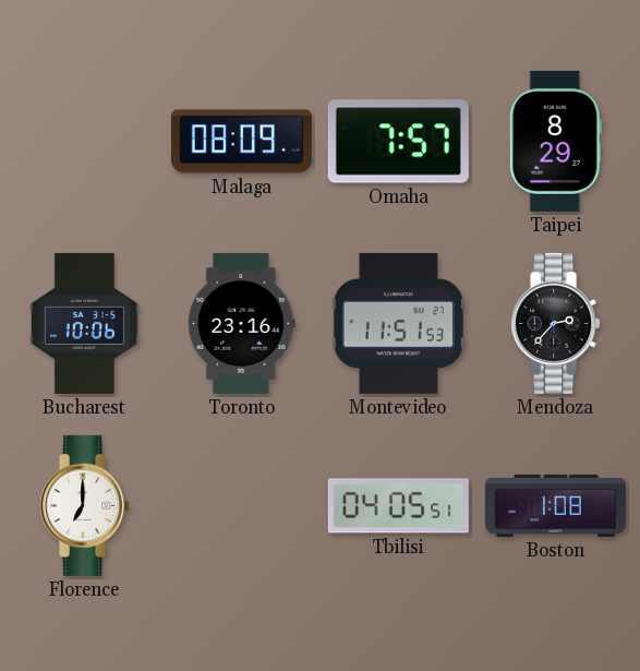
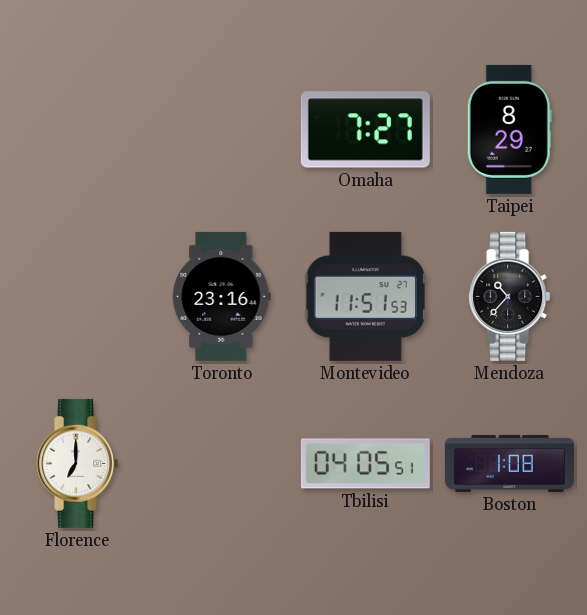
Malaga: 08:09 -> none
Omaha: 7:57 -> 7:27
Bucharest: 10:06 -> none
Mendoza: 2:37 -> 10:37
